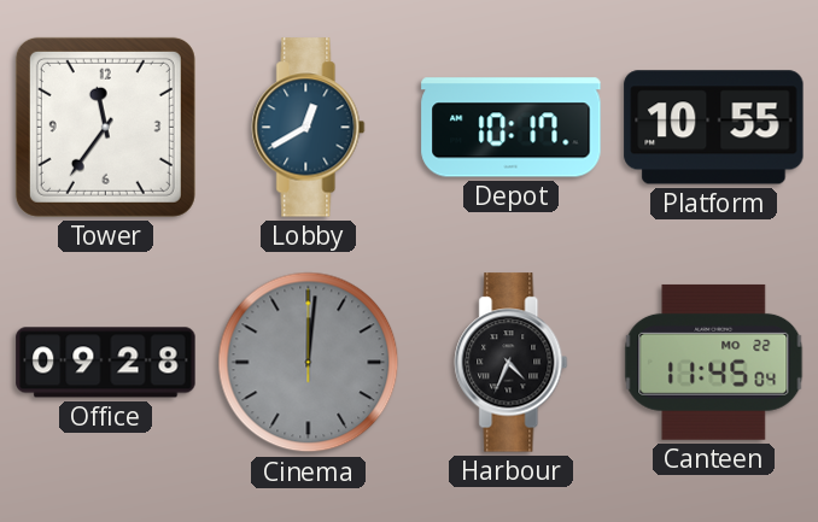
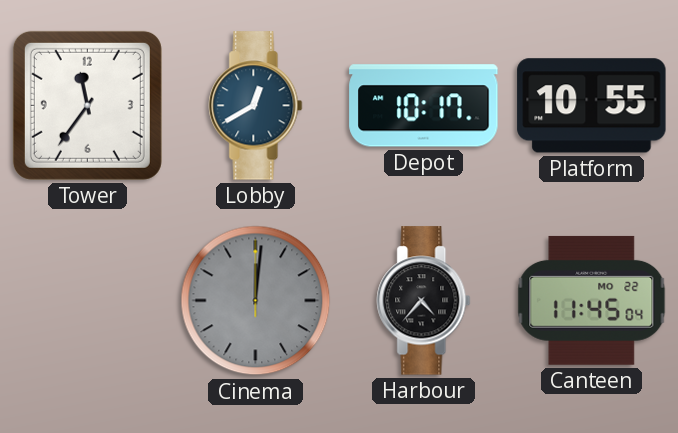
Office: 09:28 -> none
Harbour: 4:34 -> 4:37
